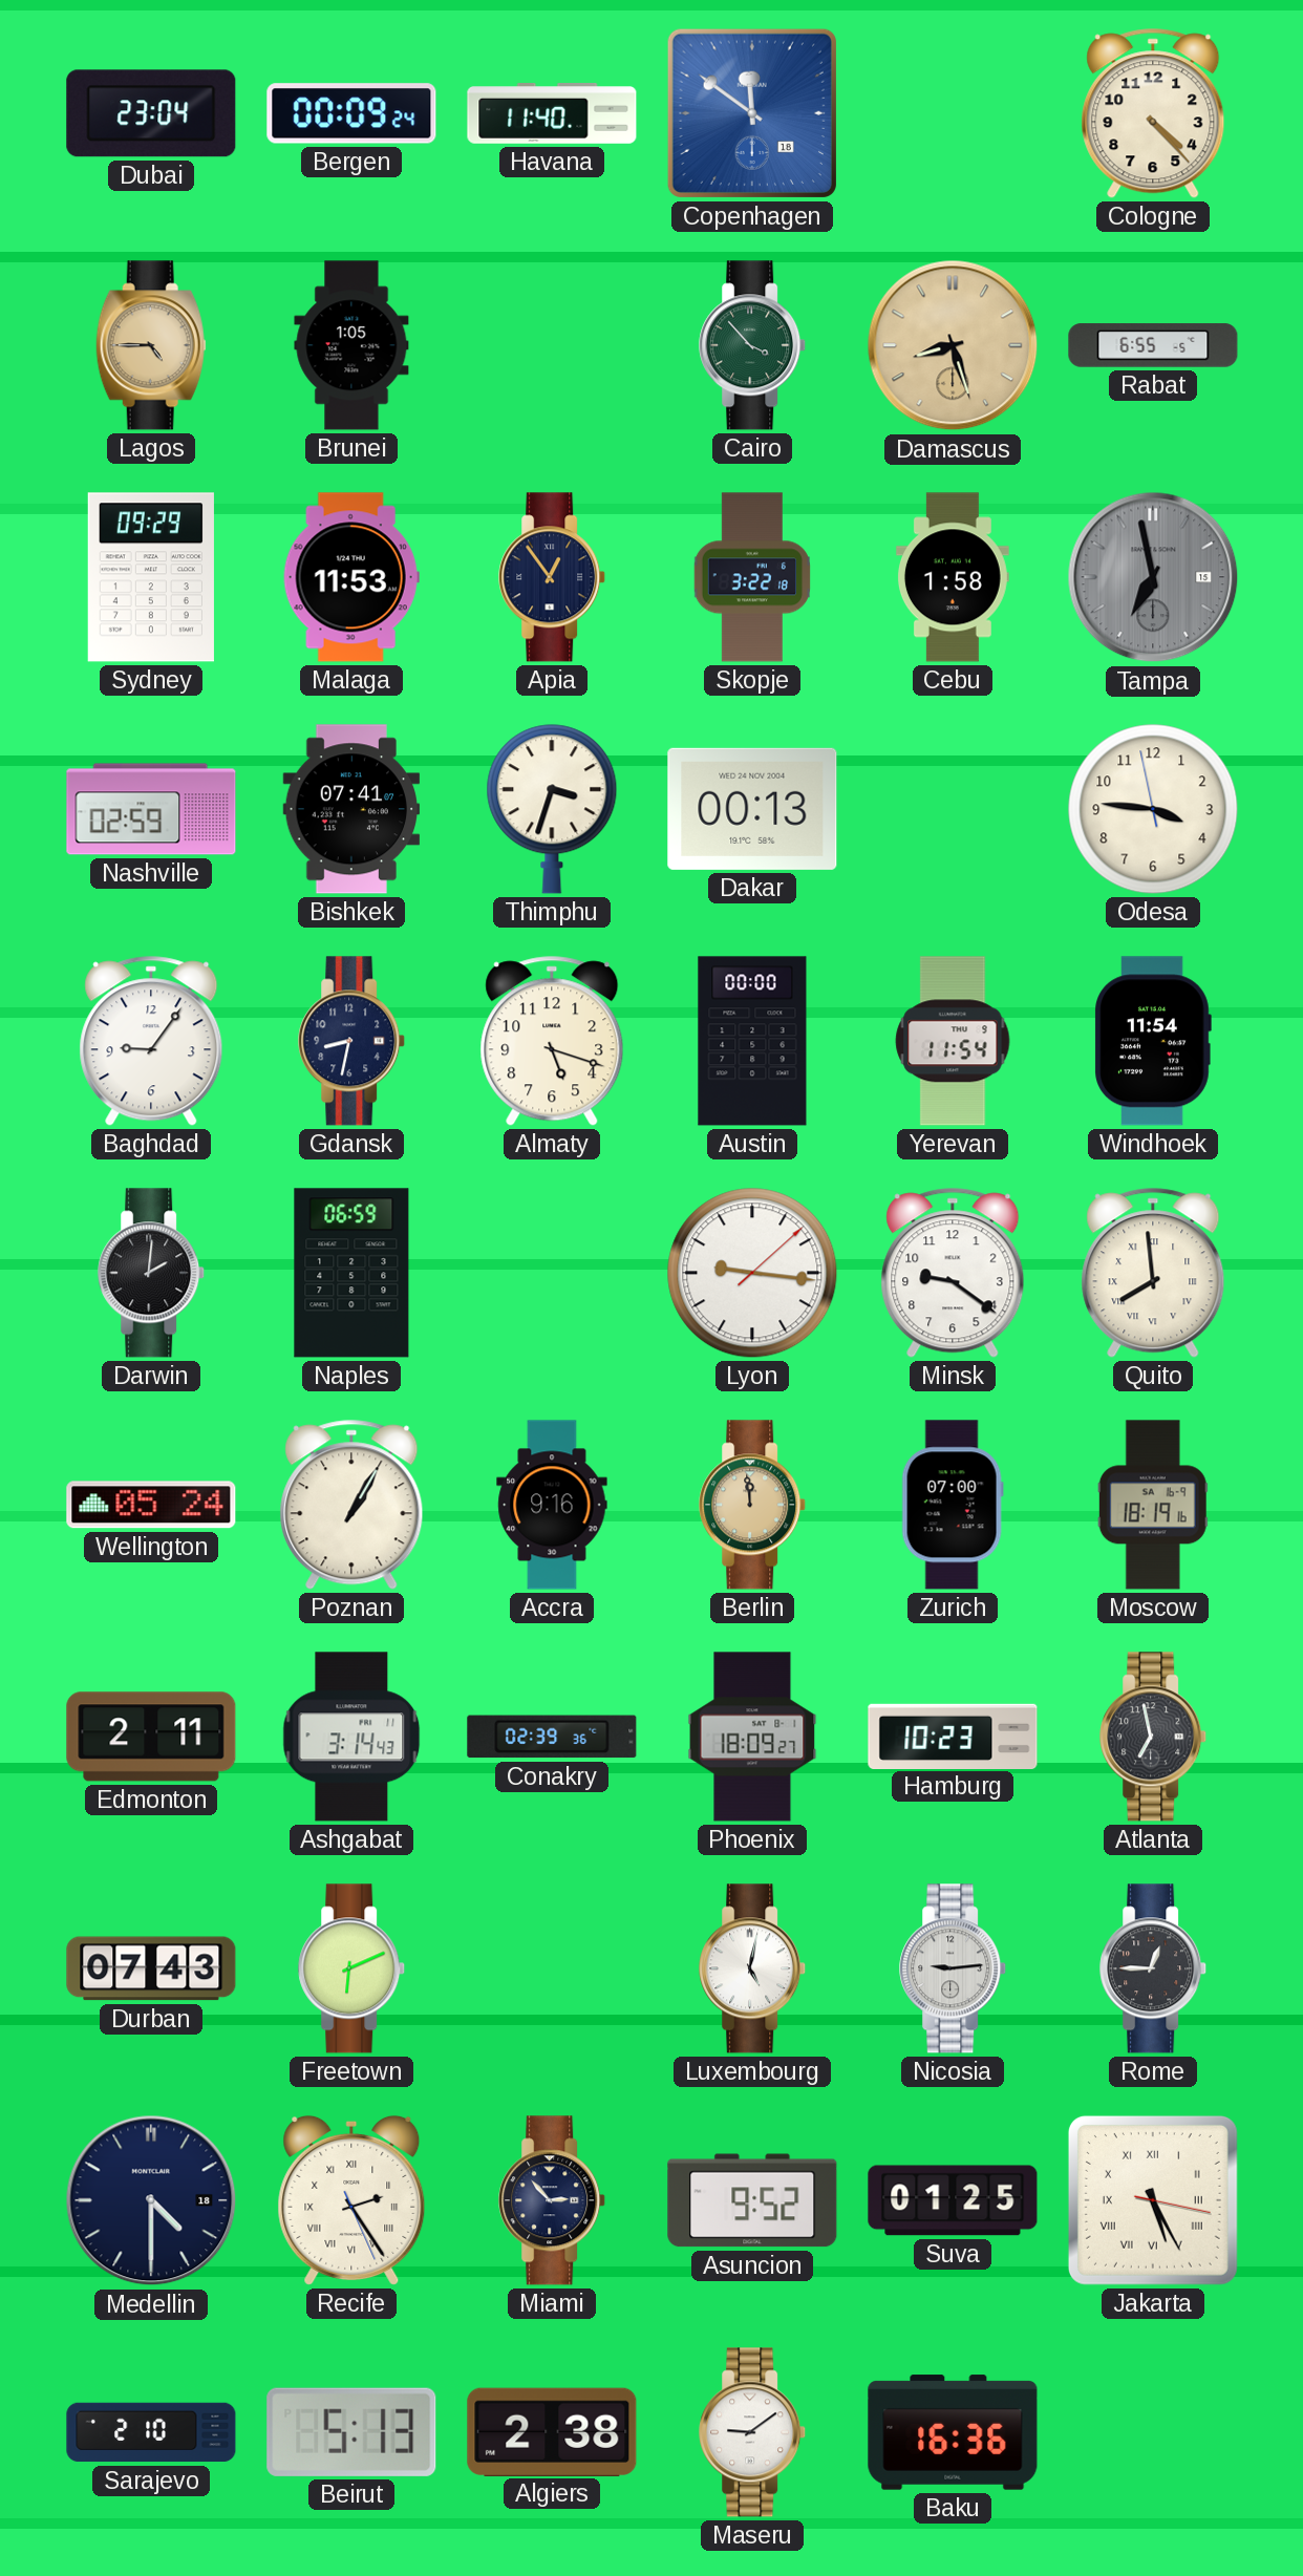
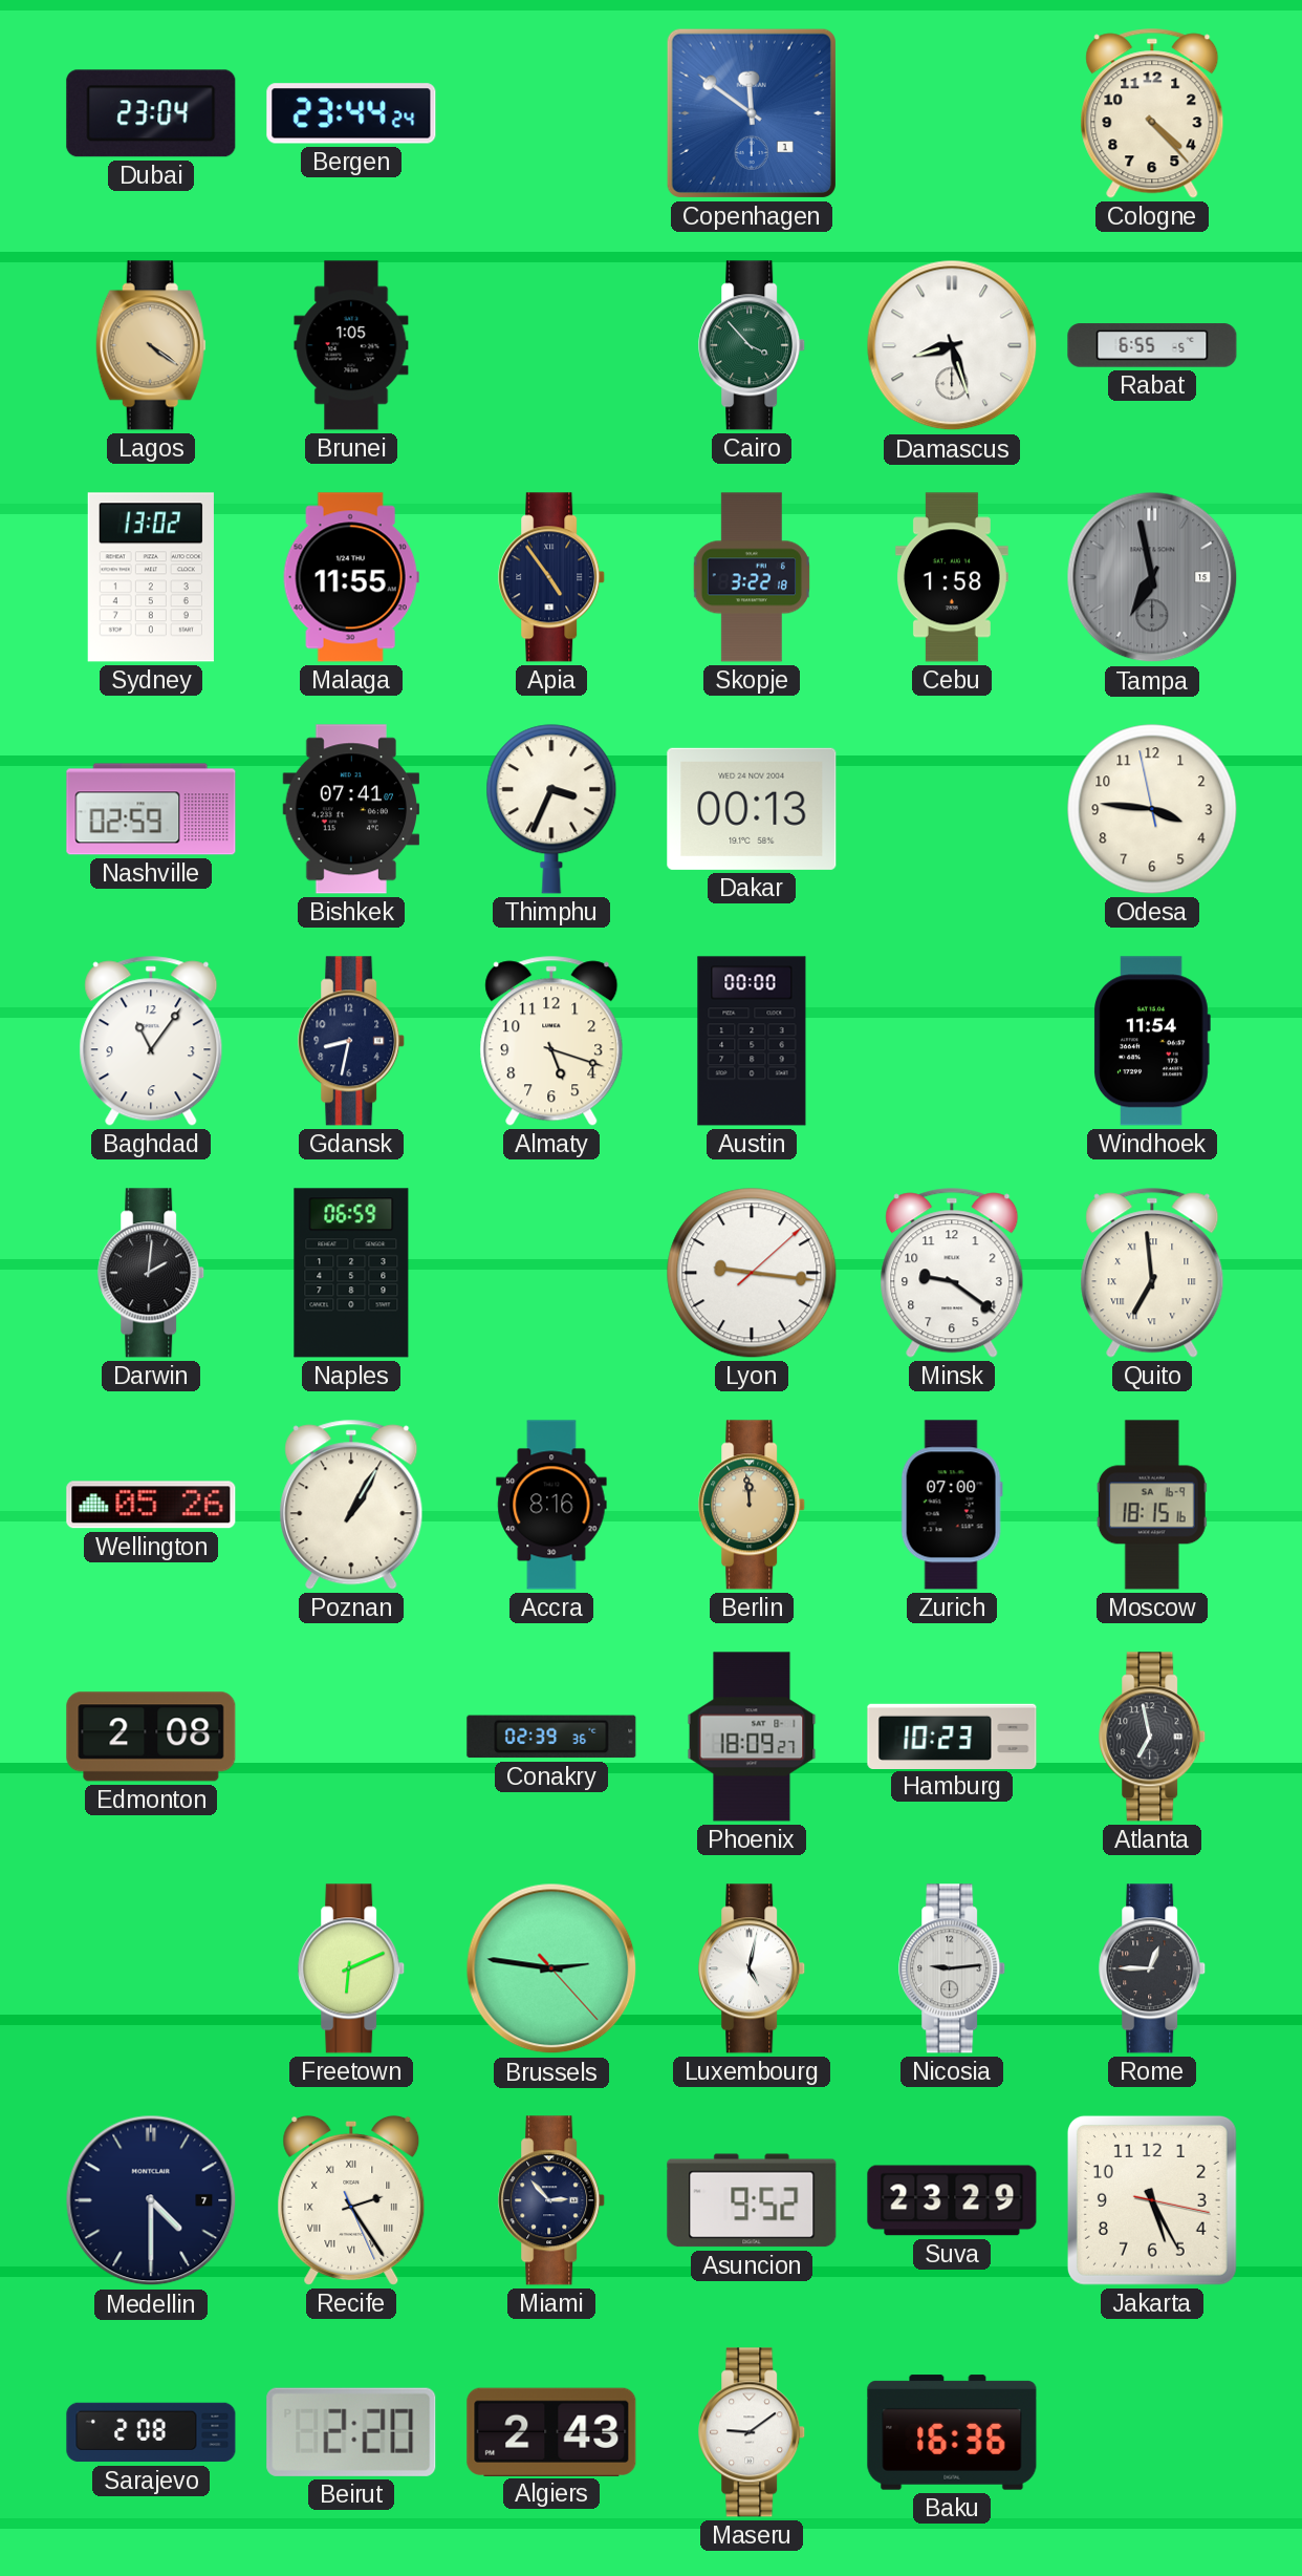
Bergen: 00:09 -> 23:44
Havana: 11:40 -> none
Copenhagen date: 18 -> 1
Lagos: 4:45 -> 4:21
Damascus dial: champagne -> white
Sydney: 09:29 -> 13:02
Malaga: 11:53 -> 11:55
Apia: 12:54 -> 4:54
Thimphu: 3:33 -> 3:34
Baghdad: 9:06 -> 11:06
Yerevan: 11:54 -> none
Quito: 7:59 -> 6:59
Wellington: 05:24 -> 05:26
Accra: 9:16 -> 8:16
Moscow: 18:19 -> 18:15
Edmonton: 2:11 -> 2:08
Ashgabat: 3:14 -> none
Durban: 07:43 -> none
Brussels: none -> 2:46
Medellin date: 18 -> 7
Suva: 01:25 -> 23:29
Jakarta numerals: Roman -> Arabic
Sarajevo: 2:10 -> 2:08
Beirut: 5:13 -> 2:20
Algiers: 2:38 -> 2:43
